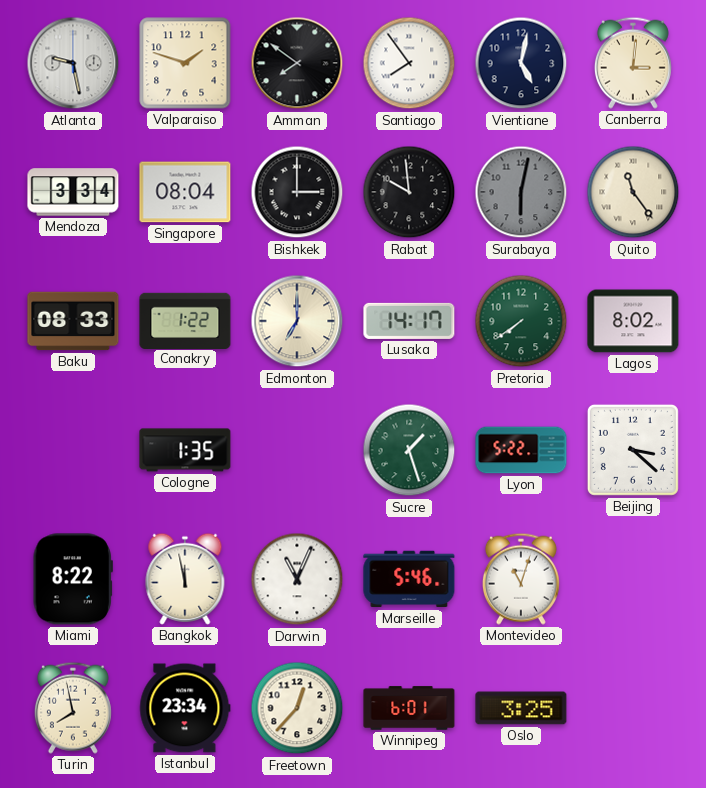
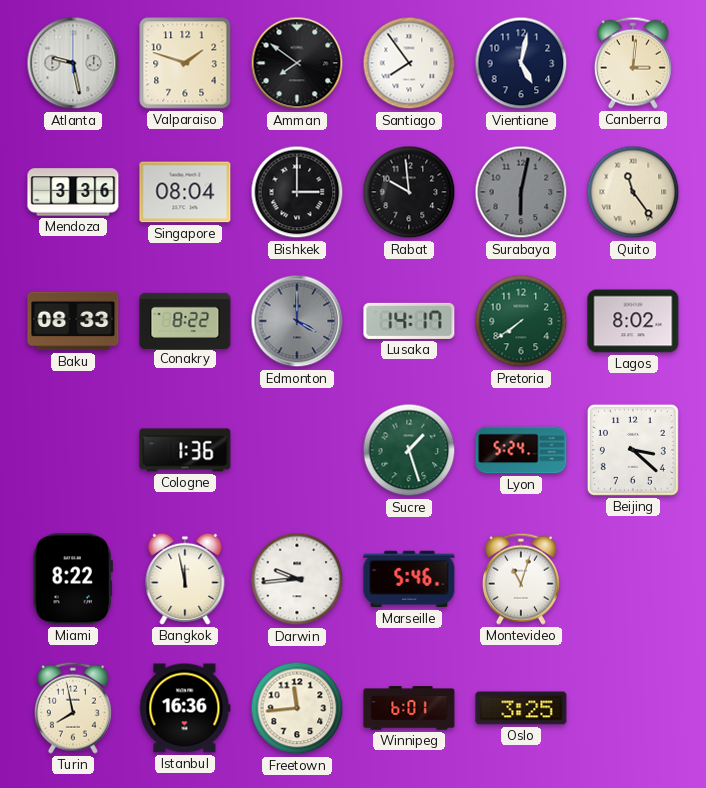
Mendoza: 3:34 -> 3:36
Conakry: 1:22 -> 8:22
Edmonton: 7:00 -> 4:00
Edmonton dial: cream -> grey
Cologne: 1:35 -> 1:36
Lyon: 5:22 -> 5:24
Darwin: 11:04 -> 9:44
Istanbul: 23:34 -> 16:36
Freetown: 12:37 -> 11:44
